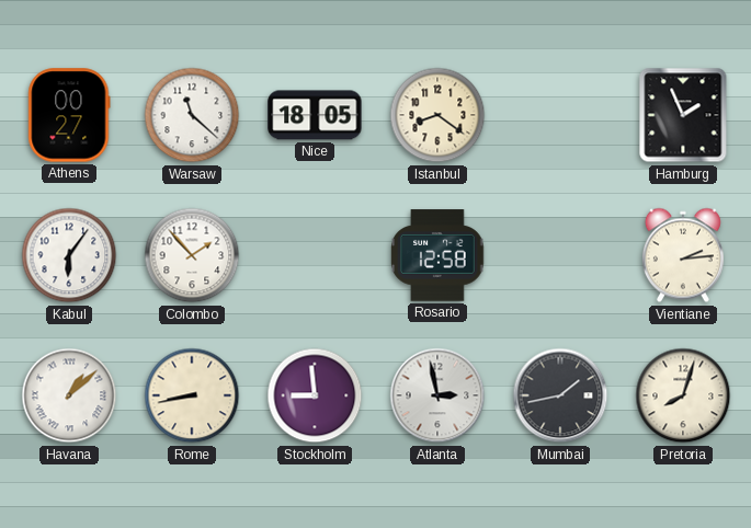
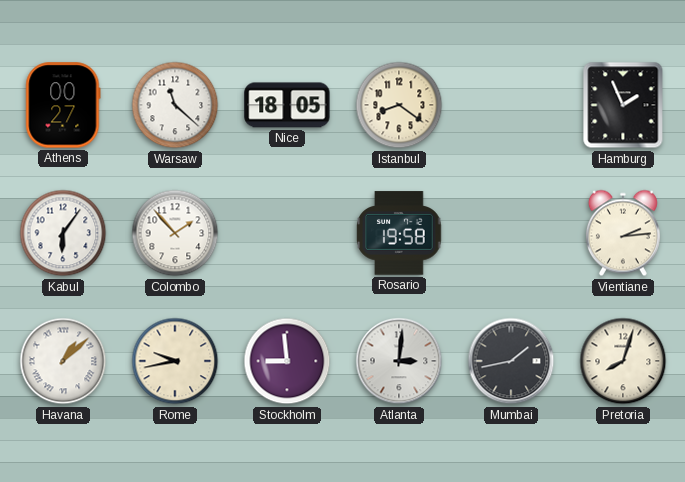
Rosario: 12:58 -> 19:58
Rome: 8:43 -> 9:43
Atlanta: 2:58 -> 3:01
